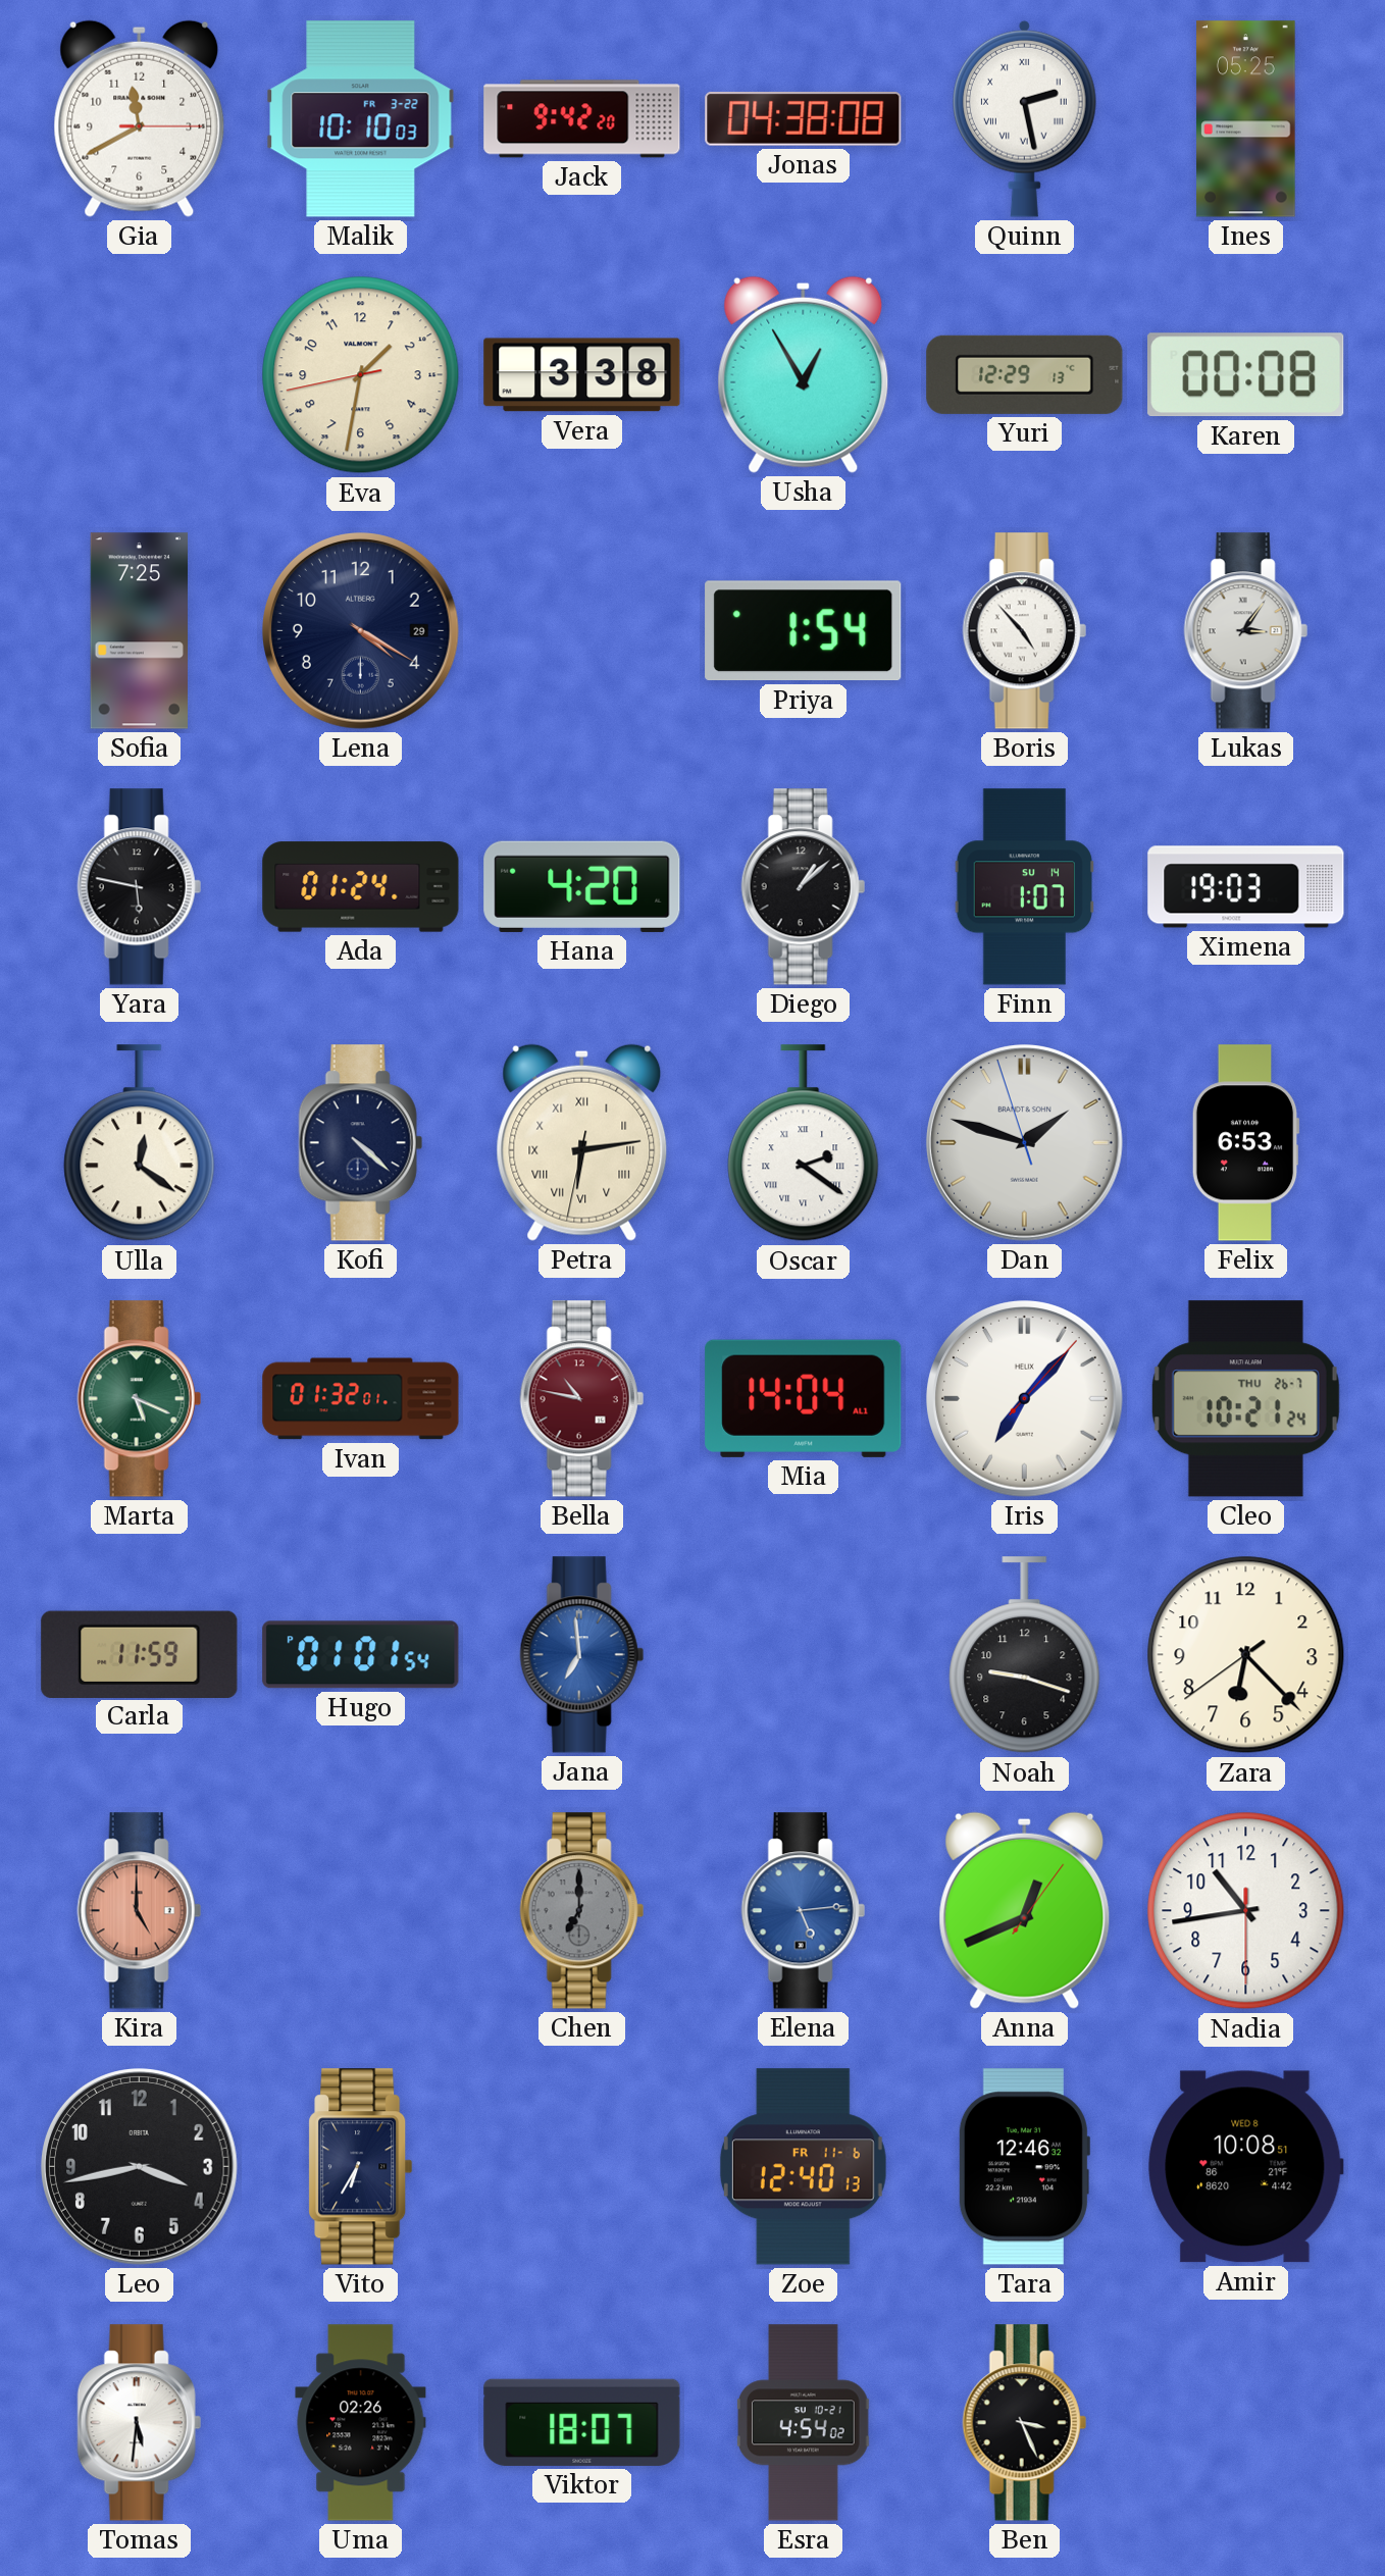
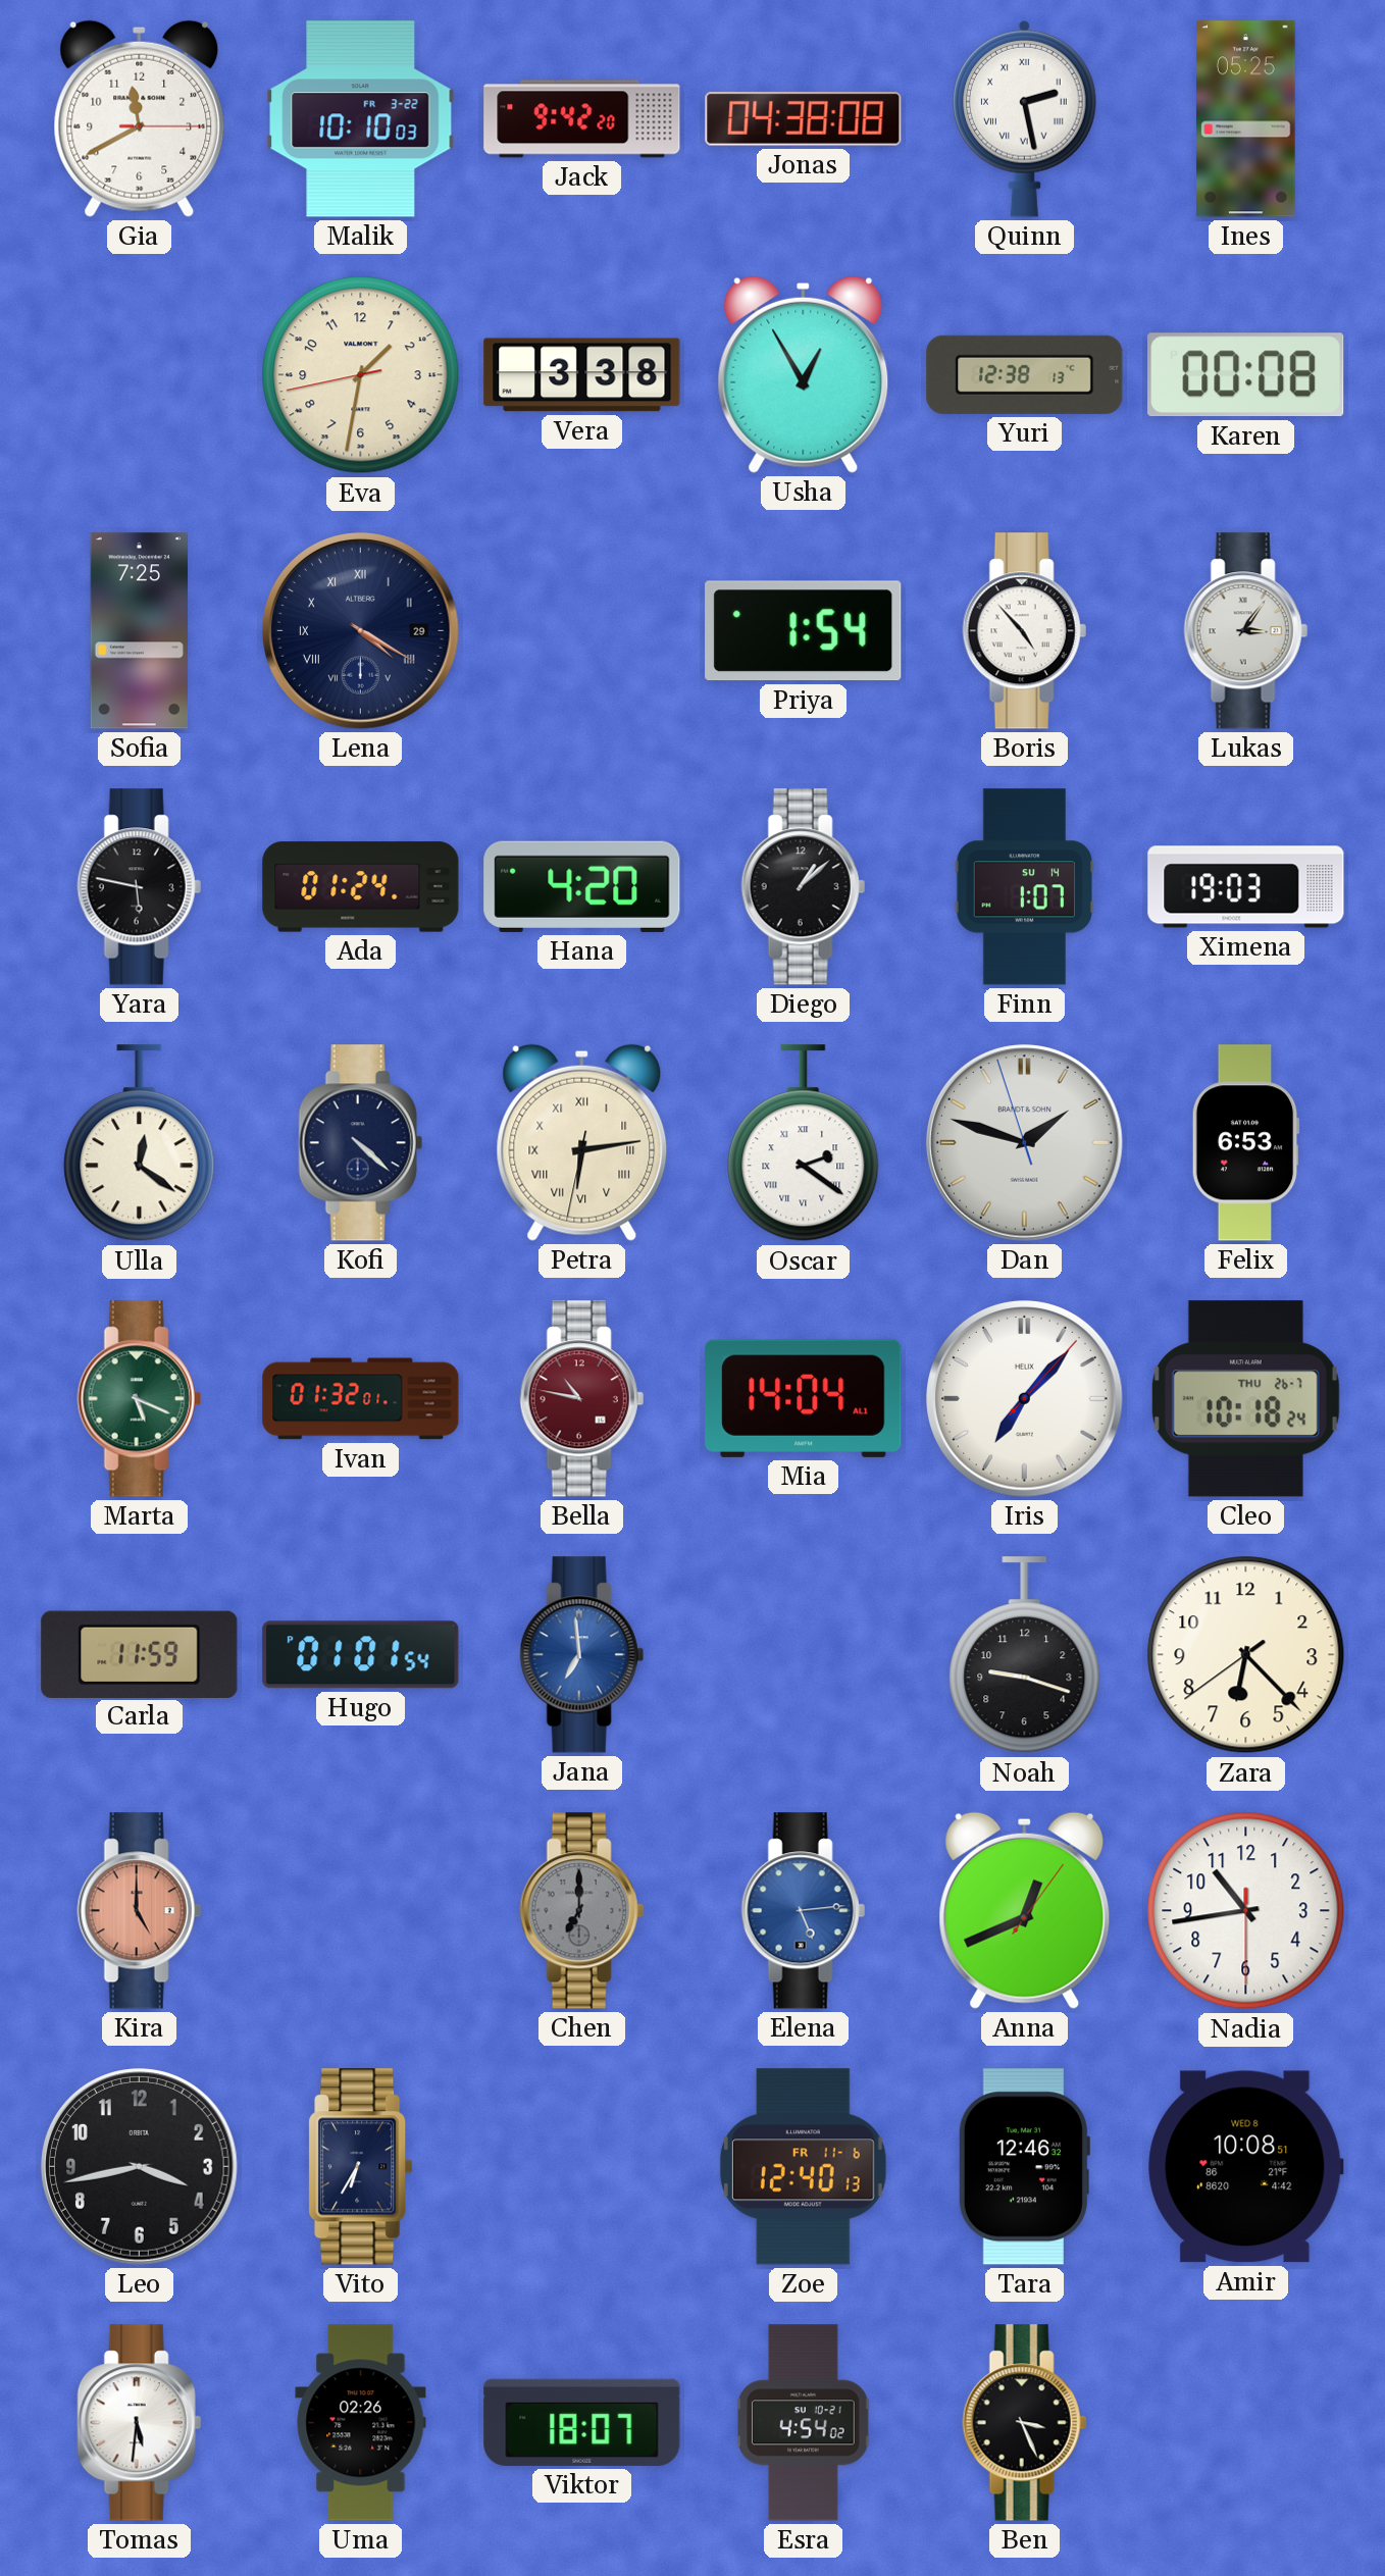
Yuri: 12:29 -> 12:38
Lena numerals: Arabic -> Roman
Cleo: 10:21 -> 10:18
